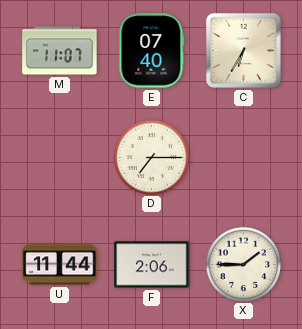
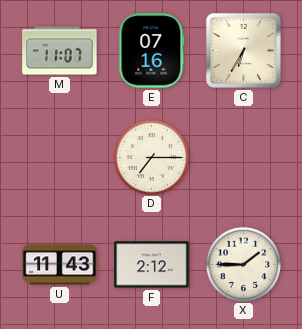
E: 07:40 -> 07:16
U: 11:44 -> 11:43
F: 2:06 -> 2:12
